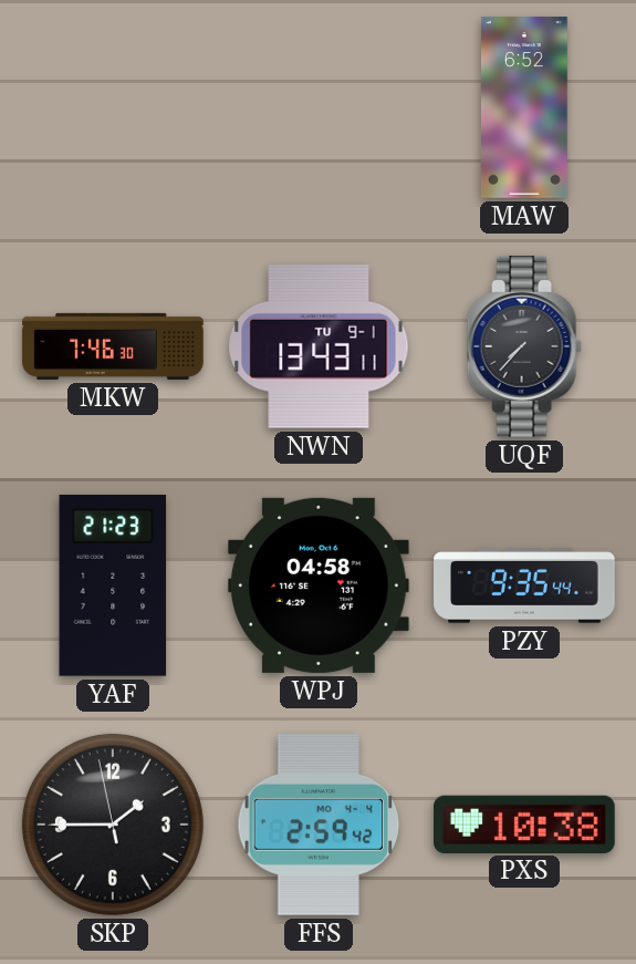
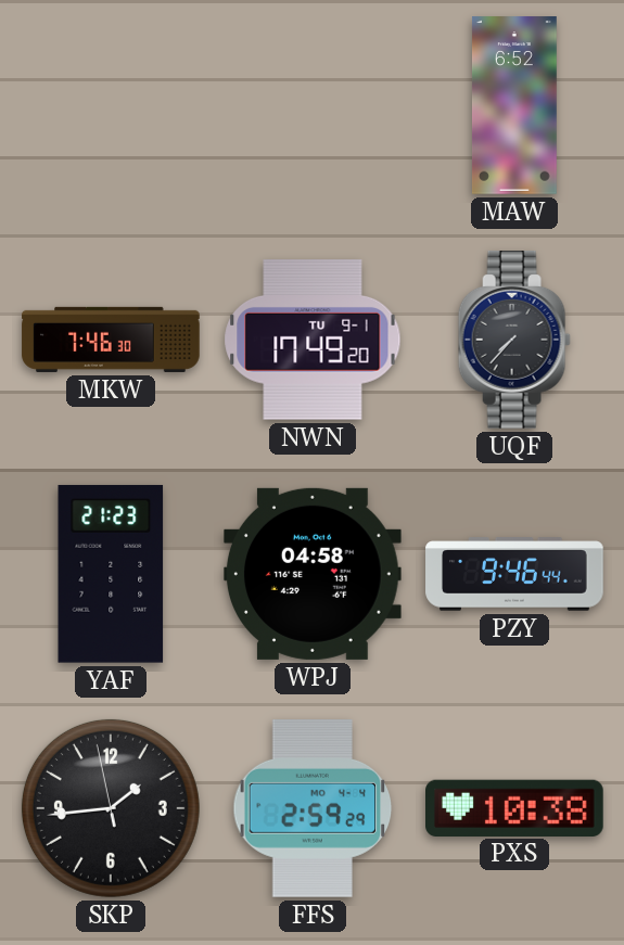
NWN: 13:43 -> 17:49
PZY: 9:35 -> 9:46
SKP: 1:44 -> 1:43
FFS: 2:59:42 -> 2:59:29
